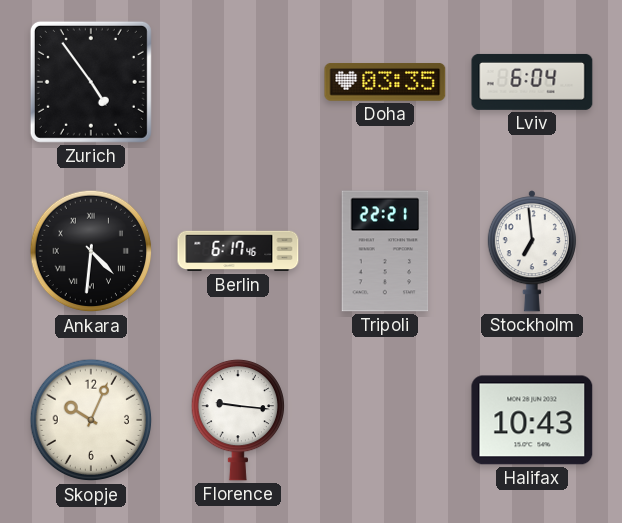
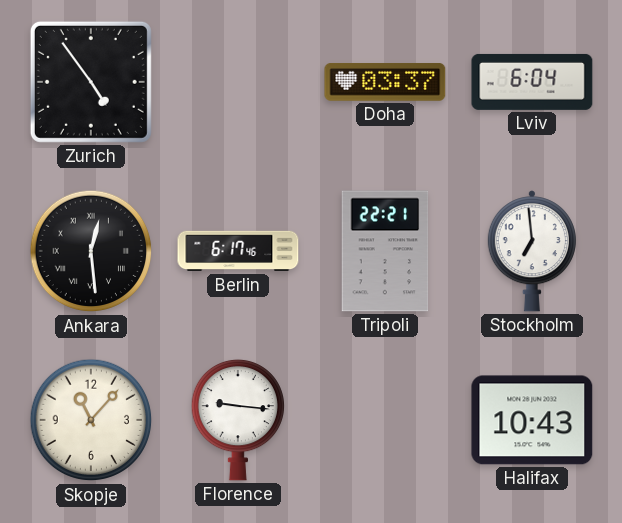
Doha: 03:35 -> 03:37
Ankara: 4:31 -> 12:29
Skopje: 10:04 -> 11:07
